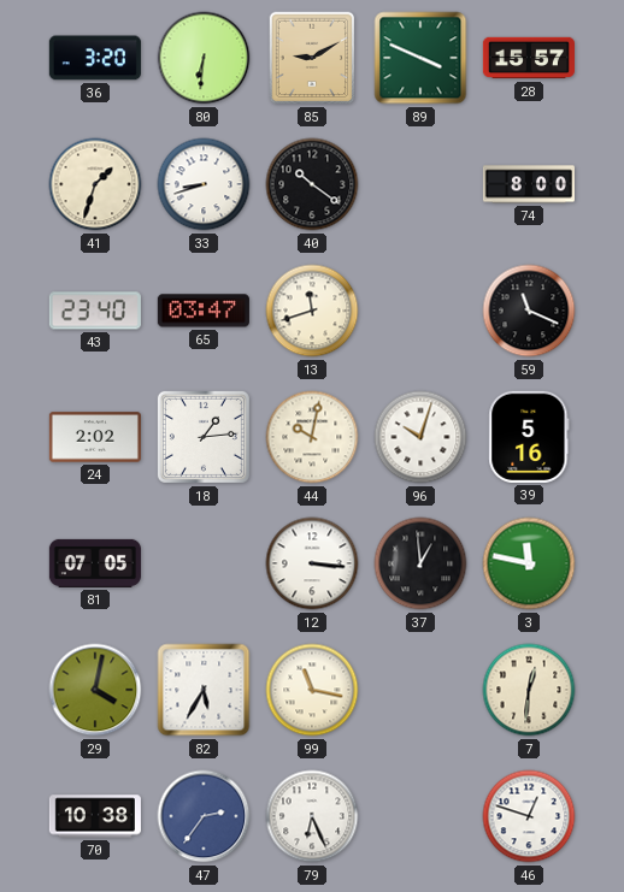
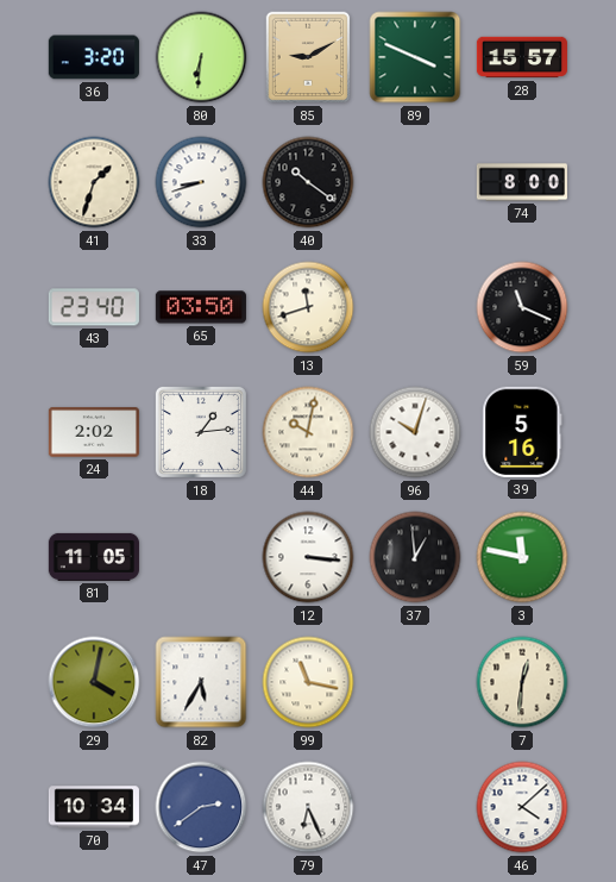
65: 03:47 -> 03:50
81: 07:05 -> 11:05
70: 10:38 -> 10:34
47: 2:36 -> 2:39
46: 12:48 -> 4:08
